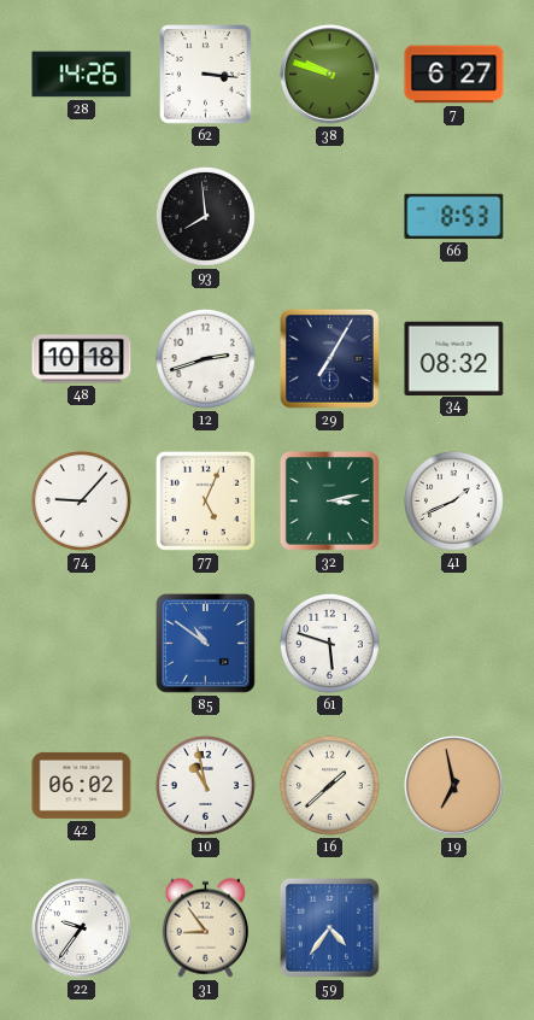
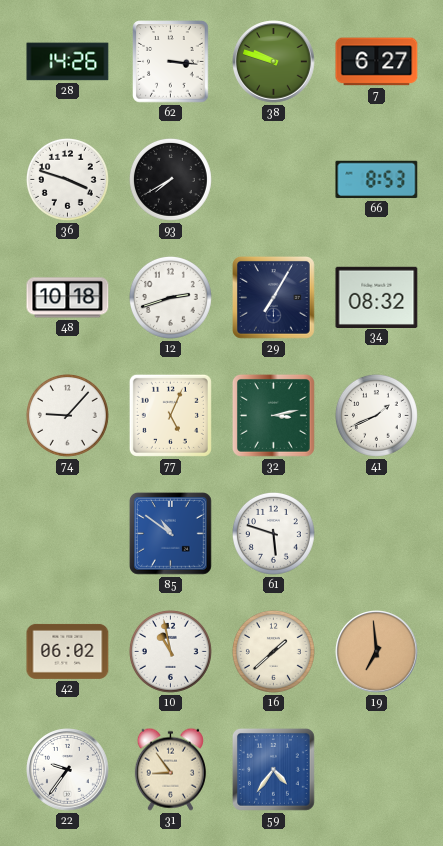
36: none -> 3:48
93: 7:59 -> 7:40
19: 6:58 -> 6:59
